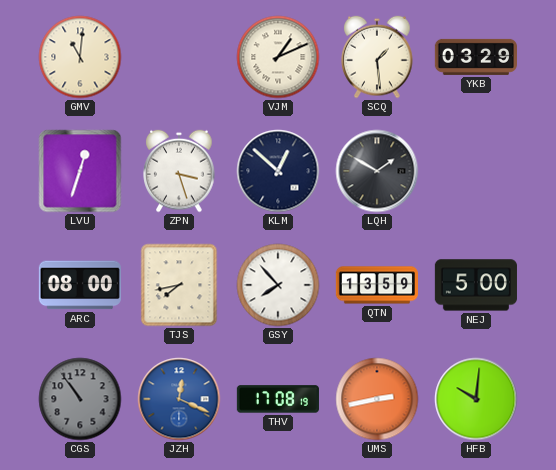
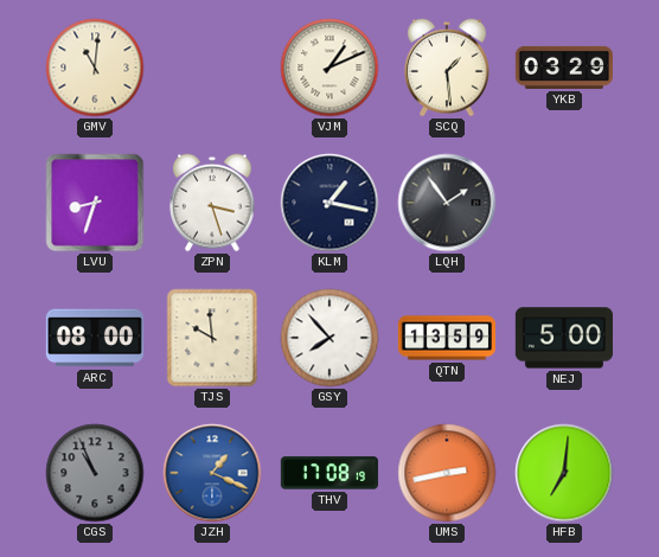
LVU: 12:33 -> 8:33
KLM: 12:52 -> 1:17
LQH: 1:50 -> 1:54
TJS: 7:43 -> 9:59
CGS: 10:54 -> 10:56
JZH: 12:19 -> 1:19
HFB: 10:01 -> 7:01
